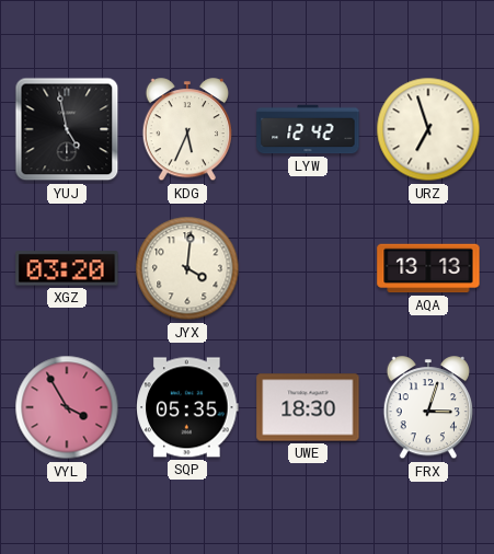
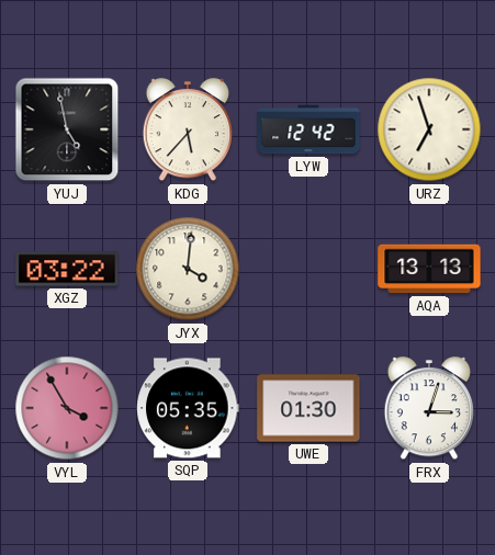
KDG: 5:34 -> 5:37
XGZ: 03:20 -> 03:22
UWE: 18:30 -> 01:30
